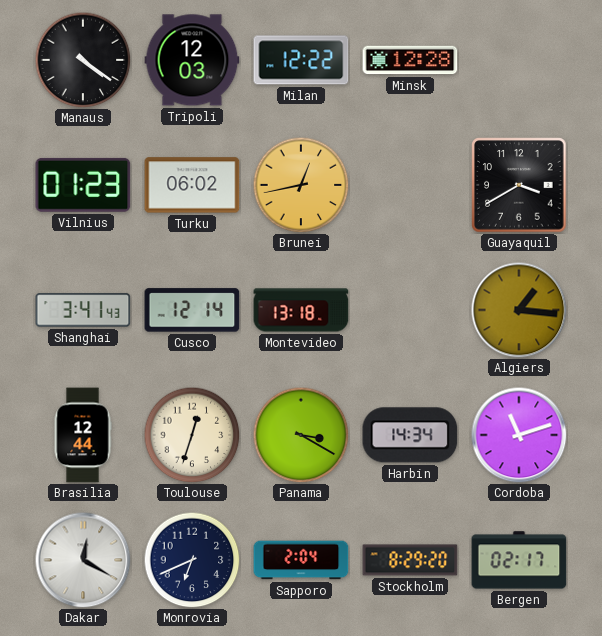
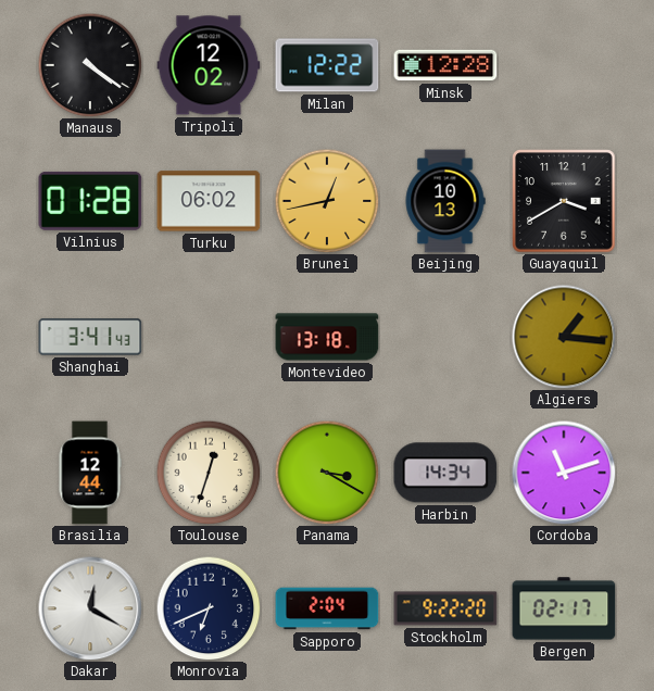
Tripoli: 12:03 -> 12:02
Vilnius: 01:23 -> 01:28
Beijing: none -> 10:13
Cusco: 12:14 -> none
Stockholm: 8:29 -> 9:22
